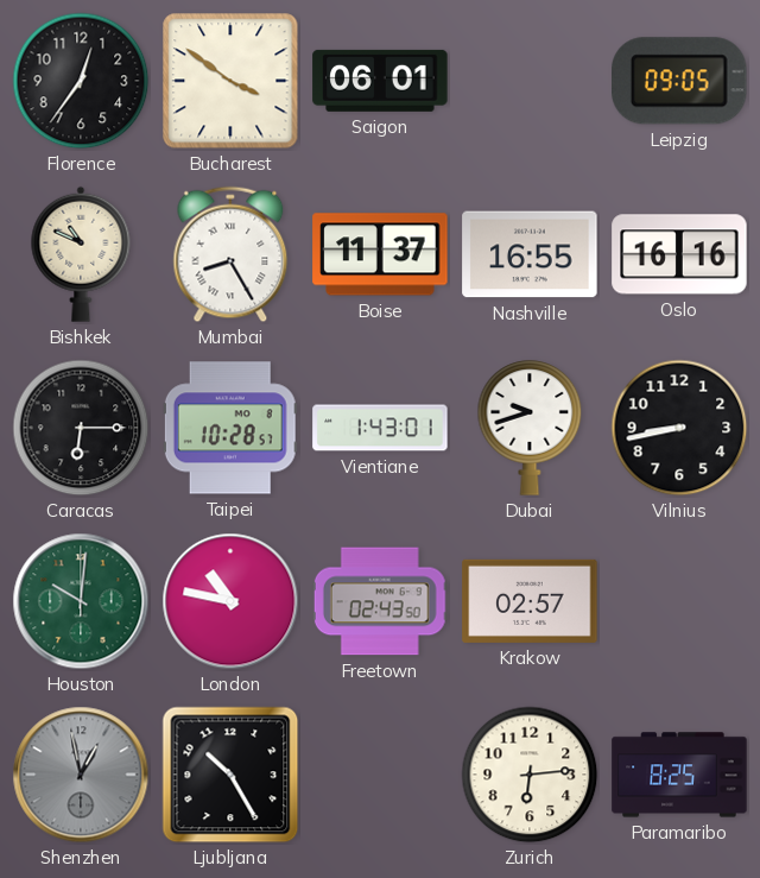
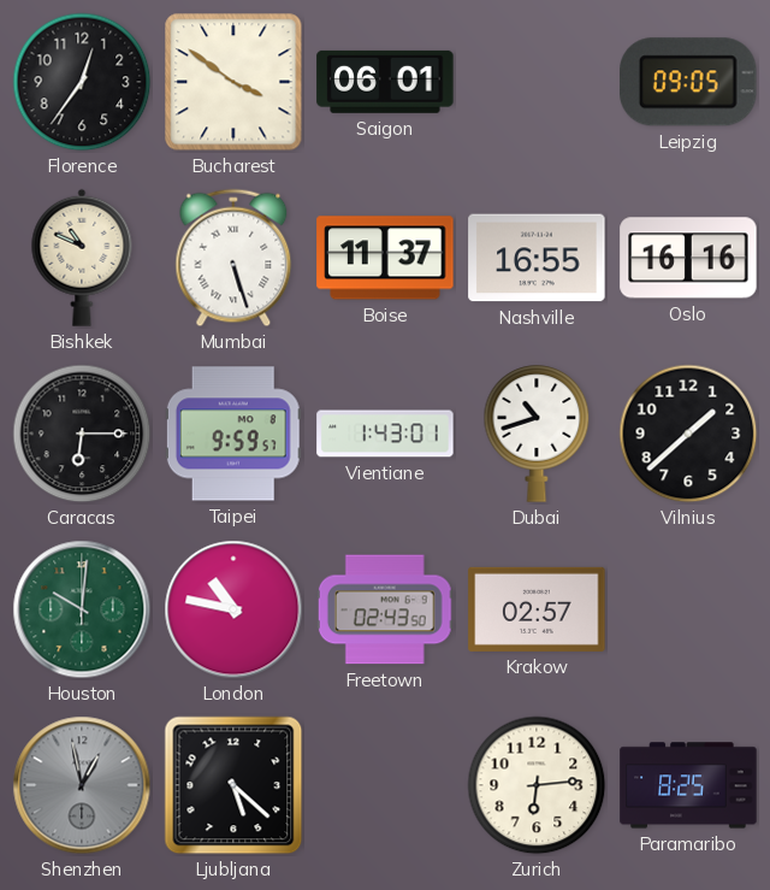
Mumbai: 8:25 -> 5:27
Taipei: 10:28 -> 9:59
Dubai: 9:42 -> 10:42
Vilnius: 8:43 -> 1:38
Ljubljana: 10:25 -> 5:22
